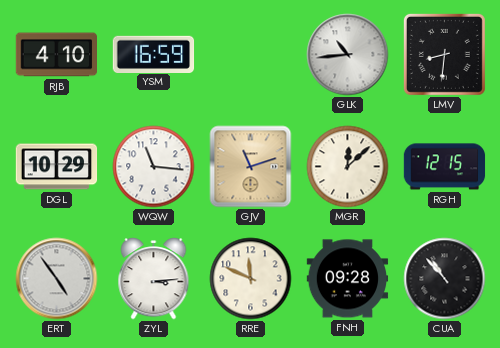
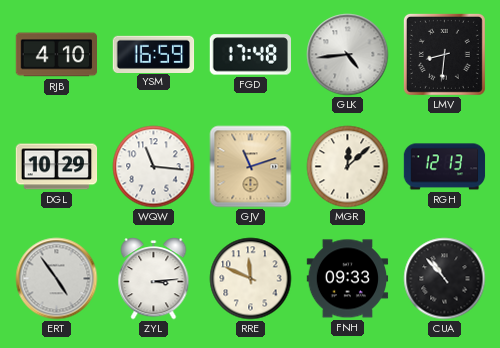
FGD: none -> 17:48
GLK: 10:44 -> 4:44
RGH: 12:15 -> 12:13
FNH: 09:28 -> 09:33
